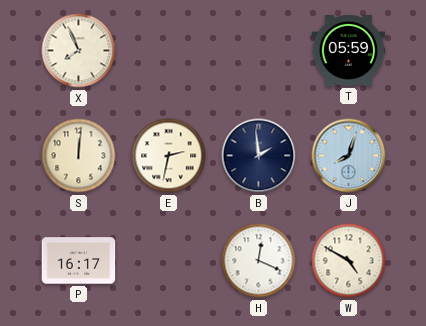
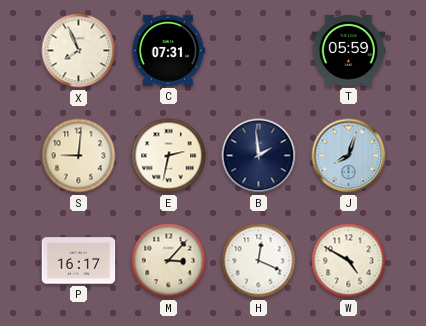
C: none -> 07:31
S: 12:01 -> 9:01
M: none -> 3:07
